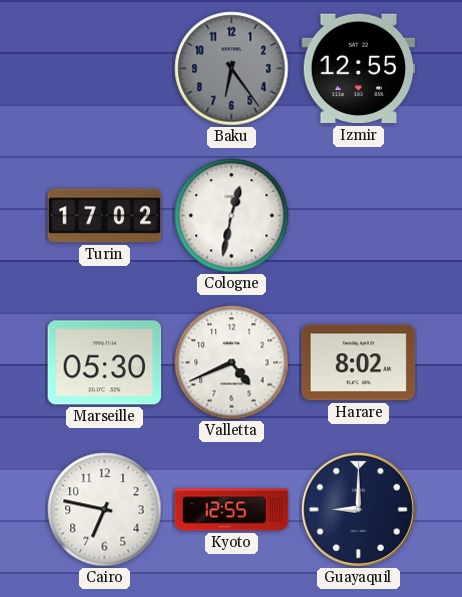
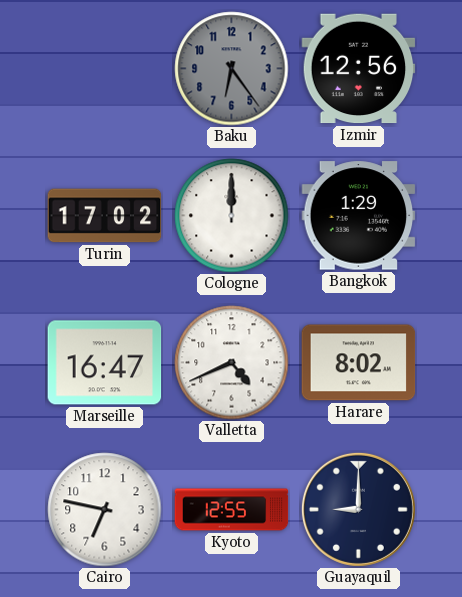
Izmir: 12:55 -> 12:56
Cologne: 12:32 -> 12:00
Bangkok: none -> 1:29
Marseille: 05:30 -> 16:47
